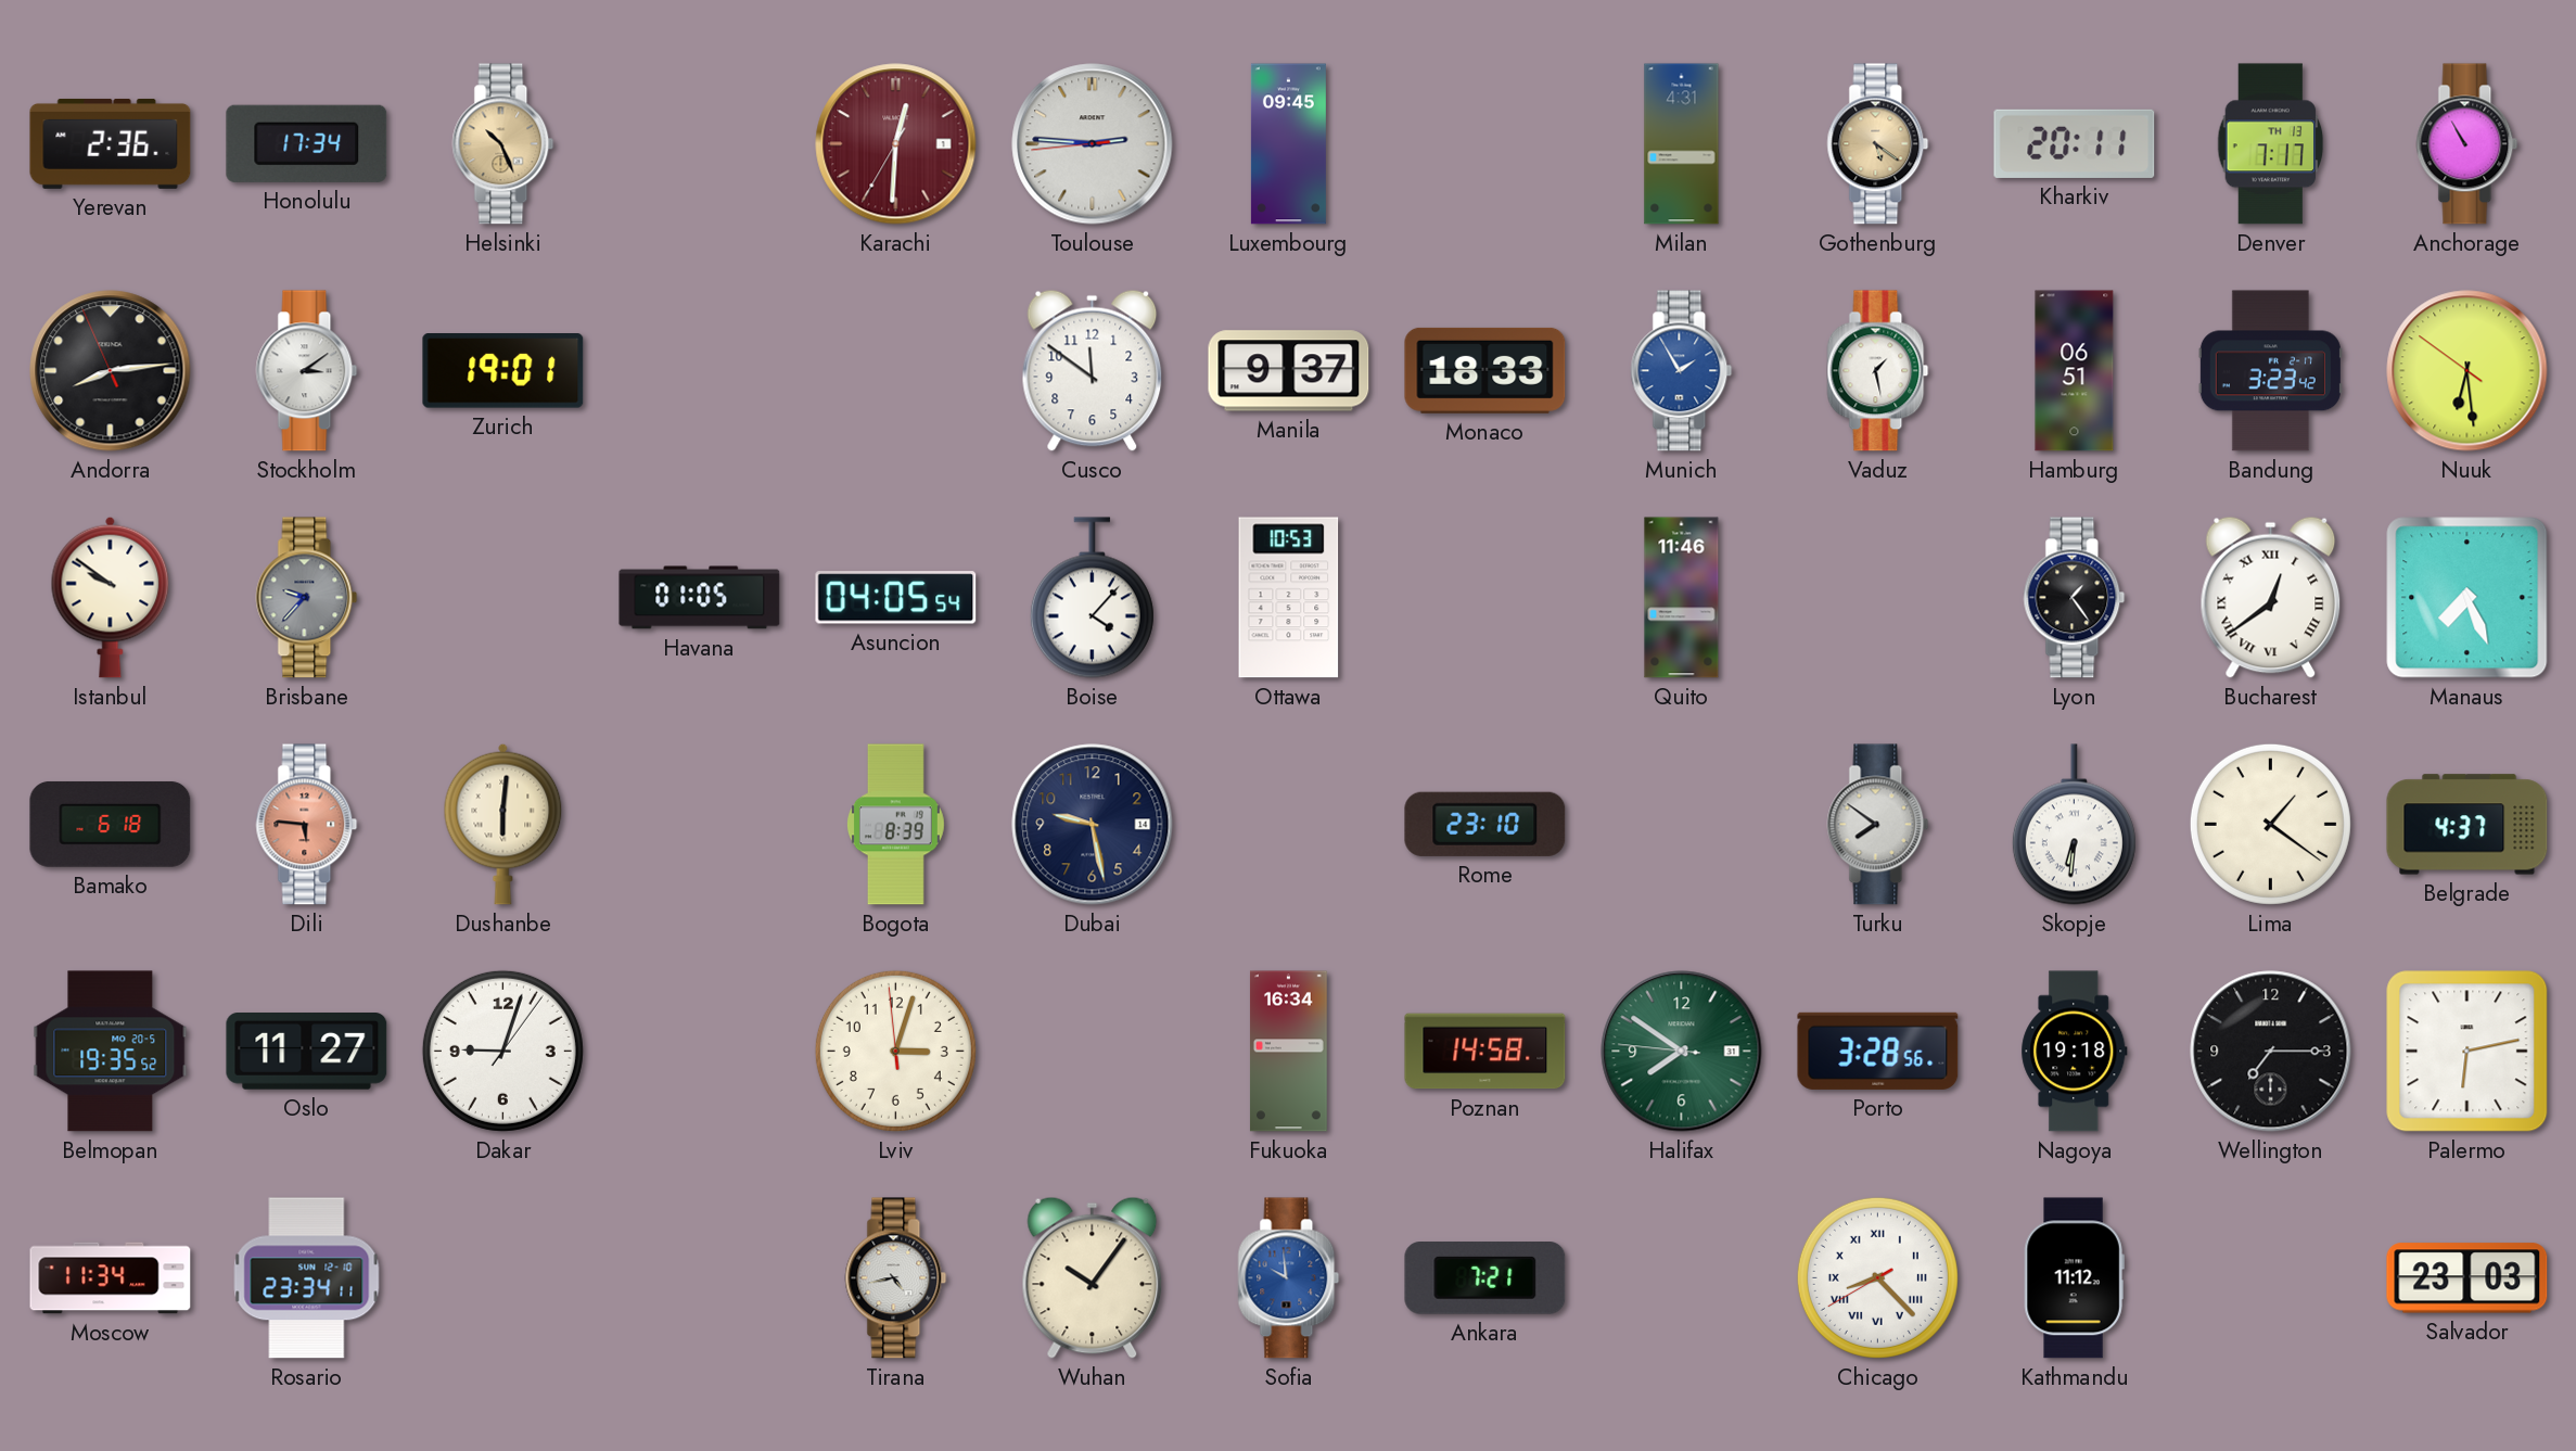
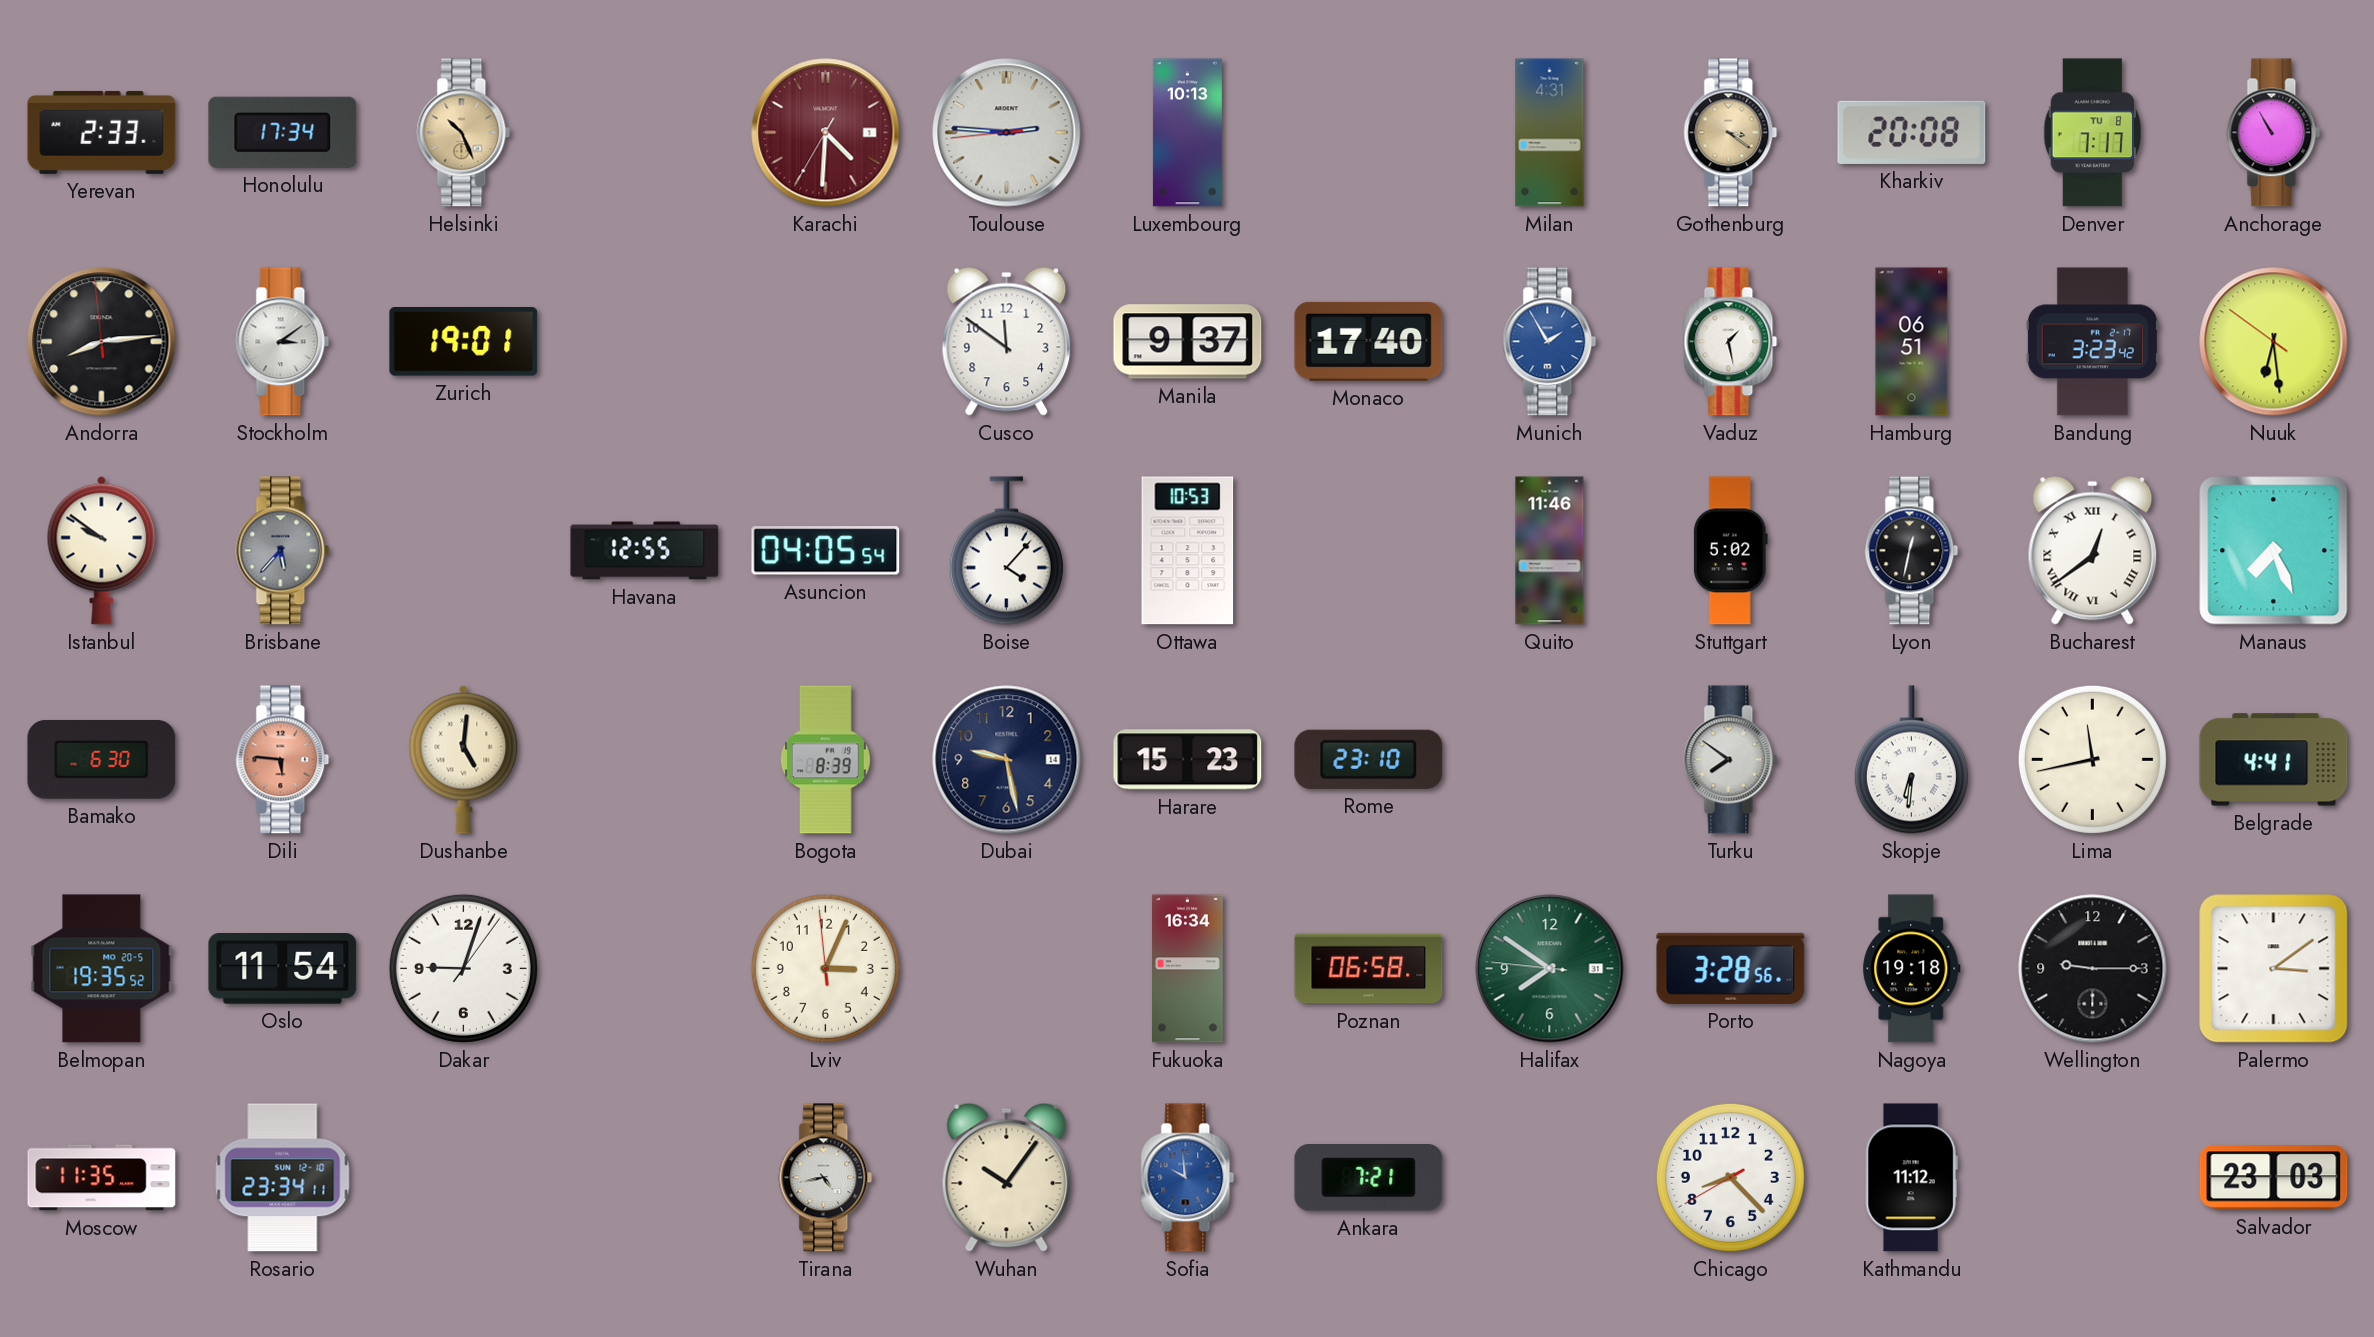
Yerevan: 2:36 -> 2:33
Karachi: 12:30 -> 4:30
Luxembourg: 09:45 -> 10:13
Gothenburg: 5:21 -> 3:21
Kharkiv: 20:11 -> 20:08
Denver date: TH 13 -> TU 8
Andorra: 8:13:56 -> 8:13:59
Monaco: 18:33 -> 17:40
Brisbane: 9:37 -> 5:37
Havana: 01:05 -> 12:55
Stuttgart: none -> 5:02
Lyon: 1:24 -> 12:32
Bamako: 6:18 -> 6:30
Dushanbe: 6:01 -> 5:01
Harare: none -> 15:23
Lima: 1:21 -> 11:43
Belgrade: 4:37 -> 4:41
Oslo: 11:27 -> 11:54
Lviv: 3:02 -> 3:03
Poznan: 14:58 -> 06:58
Wellington: 7:15 -> 9:15
Palermo: 6:13 -> 3:09
Moscow: 11:34 -> 11:35
Chicago numerals: Roman -> Arabic
